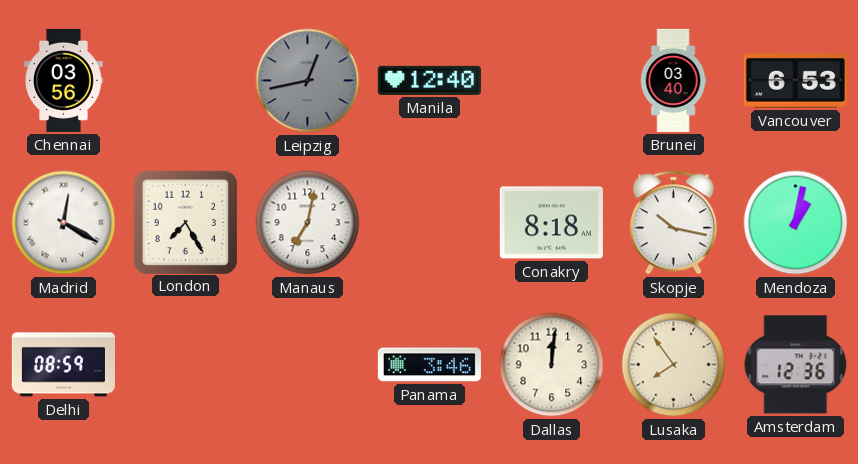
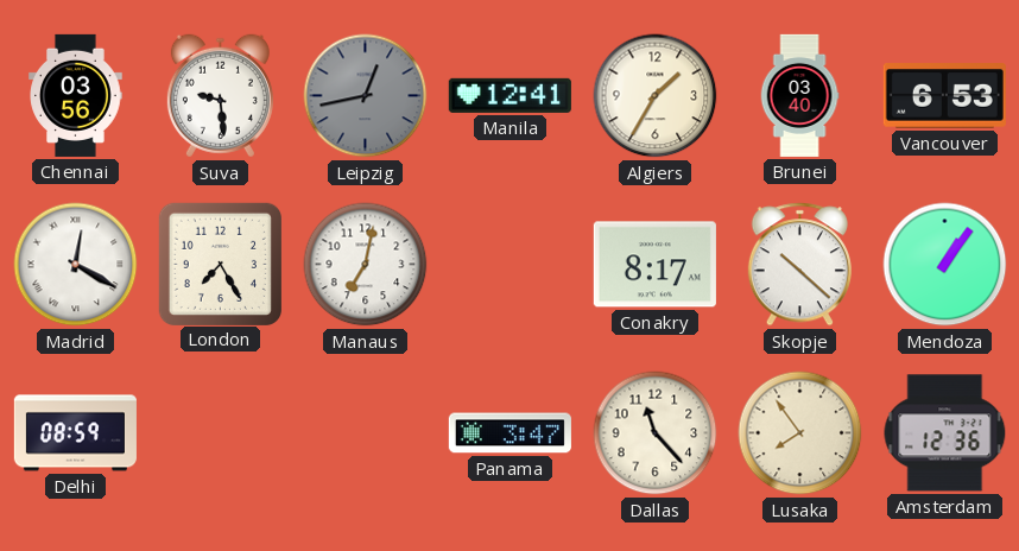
Suva: none -> 9:29
Manila: 12:40 -> 12:41
Algiers: none -> 1:35
Conakry: 8:18 -> 8:17
Skopje: 10:17 -> 10:22
Mendoza: 1:02 -> 1:06
Panama: 3:46 -> 3:47
Dallas: 12:01 -> 11:23
